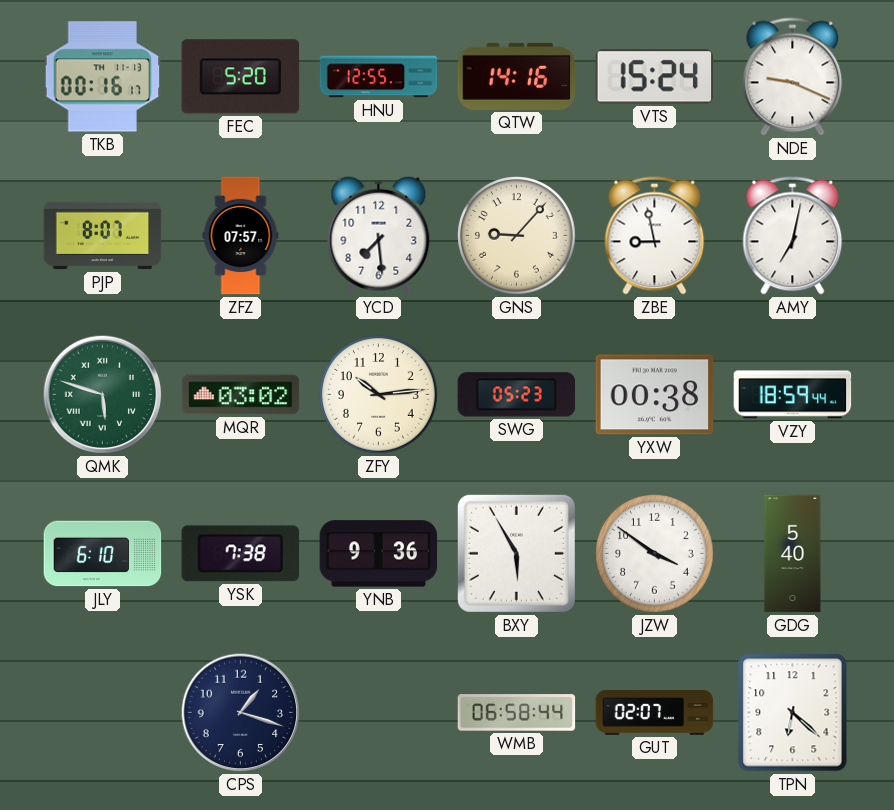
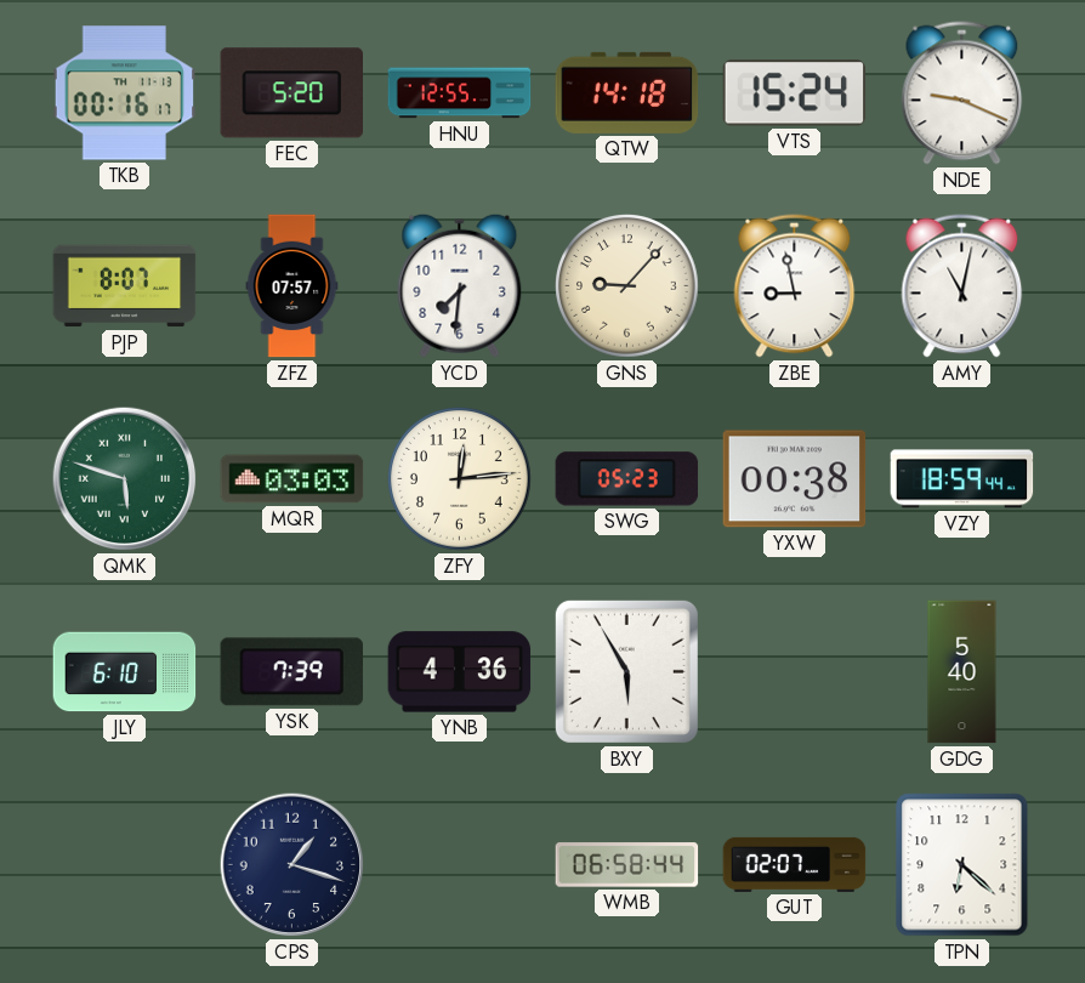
QTW: 14:16 -> 14:18
YCD: 7:29 -> 7:31
AMY: 7:02 -> 11:02
MQR: 03:02 -> 03:03
ZFY: 10:14 -> 12:14
YSK: 7:38 -> 7:39
YNB: 9:36 -> 4:36
JZW: 3:51 -> none
